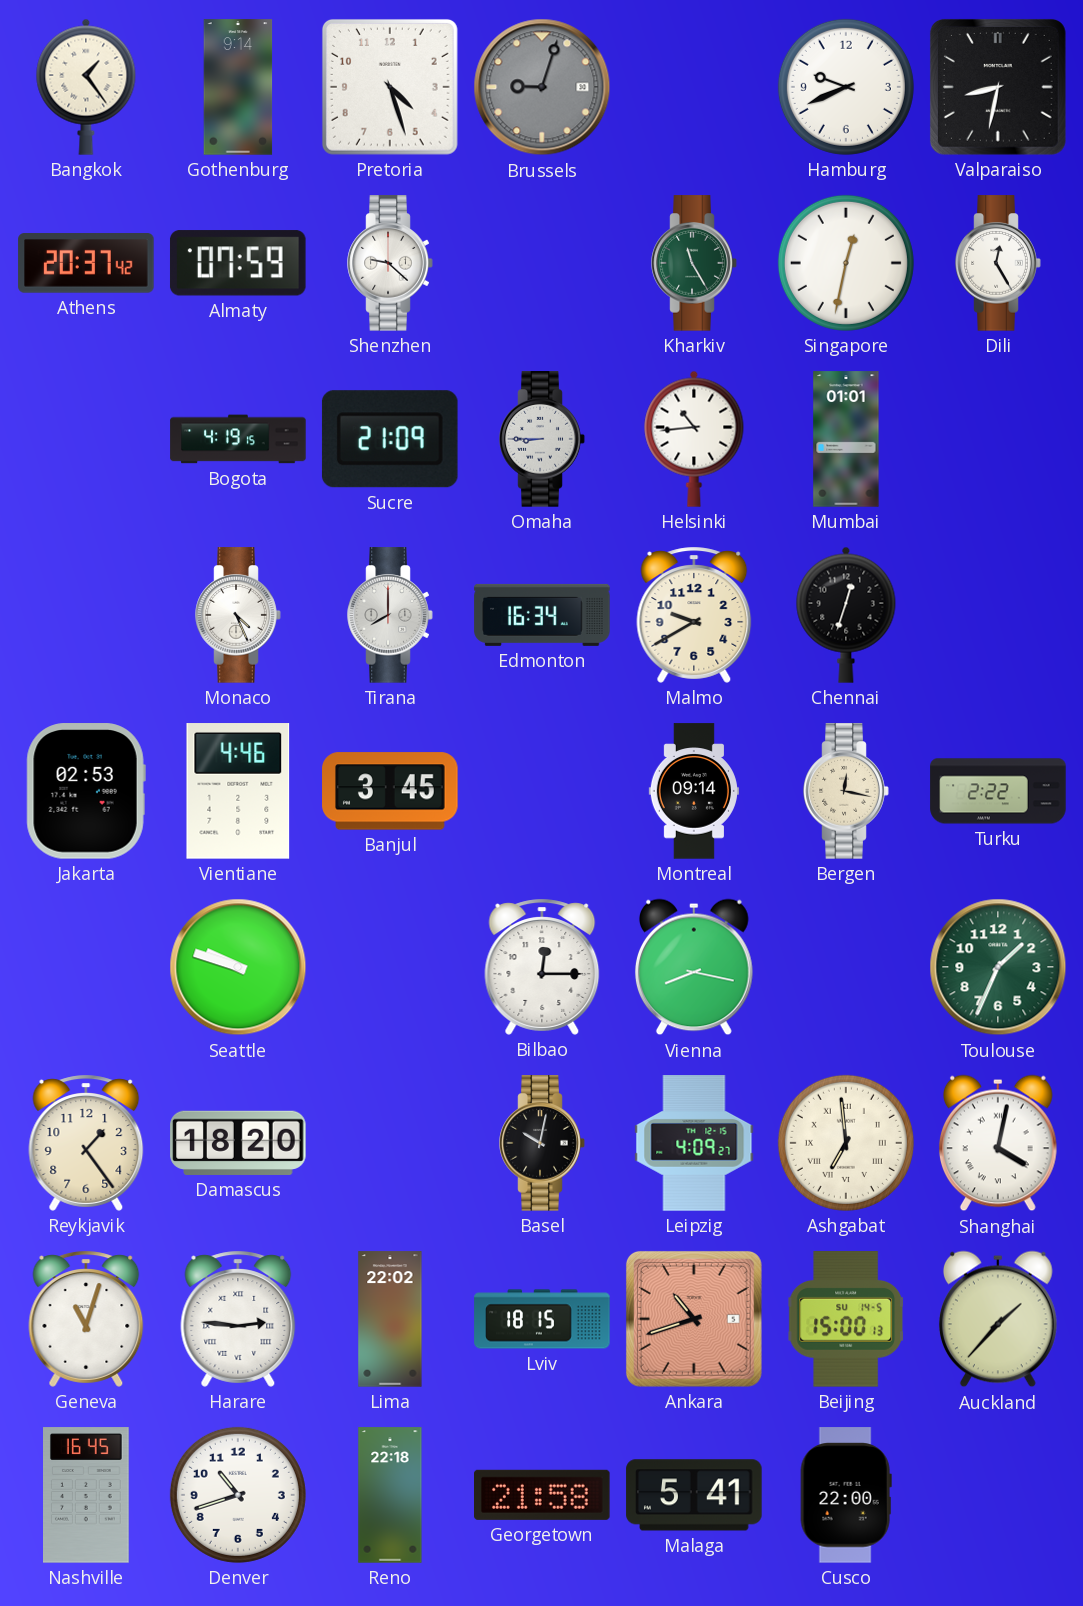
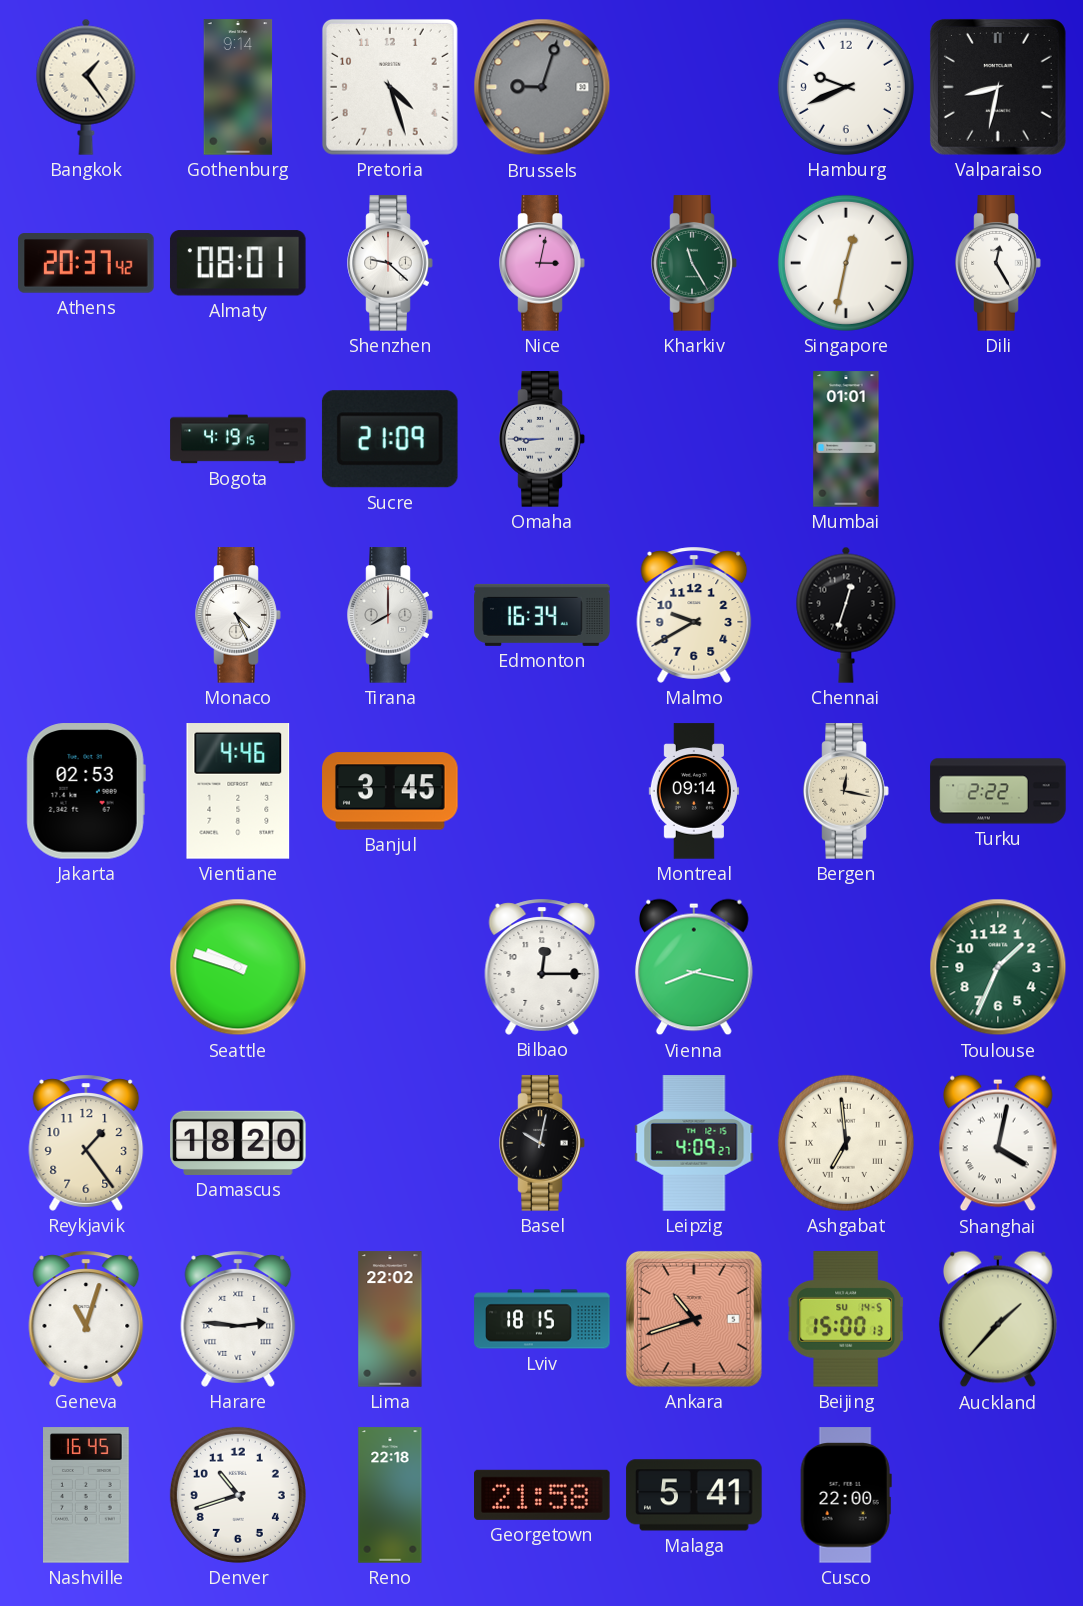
Almaty: 07:59 -> 08:01
Nice: none -> 3:02
Helsinki: 10:44 -> none
